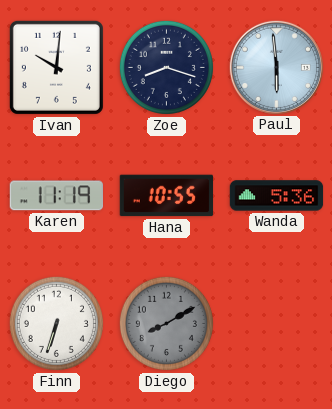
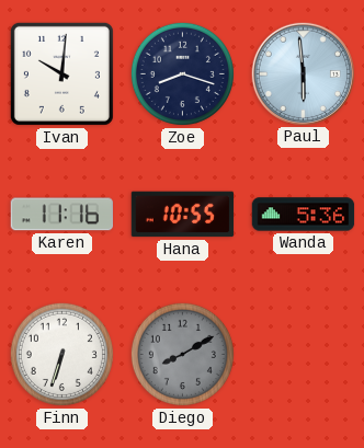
Karen: 11:19 -> 11:16
